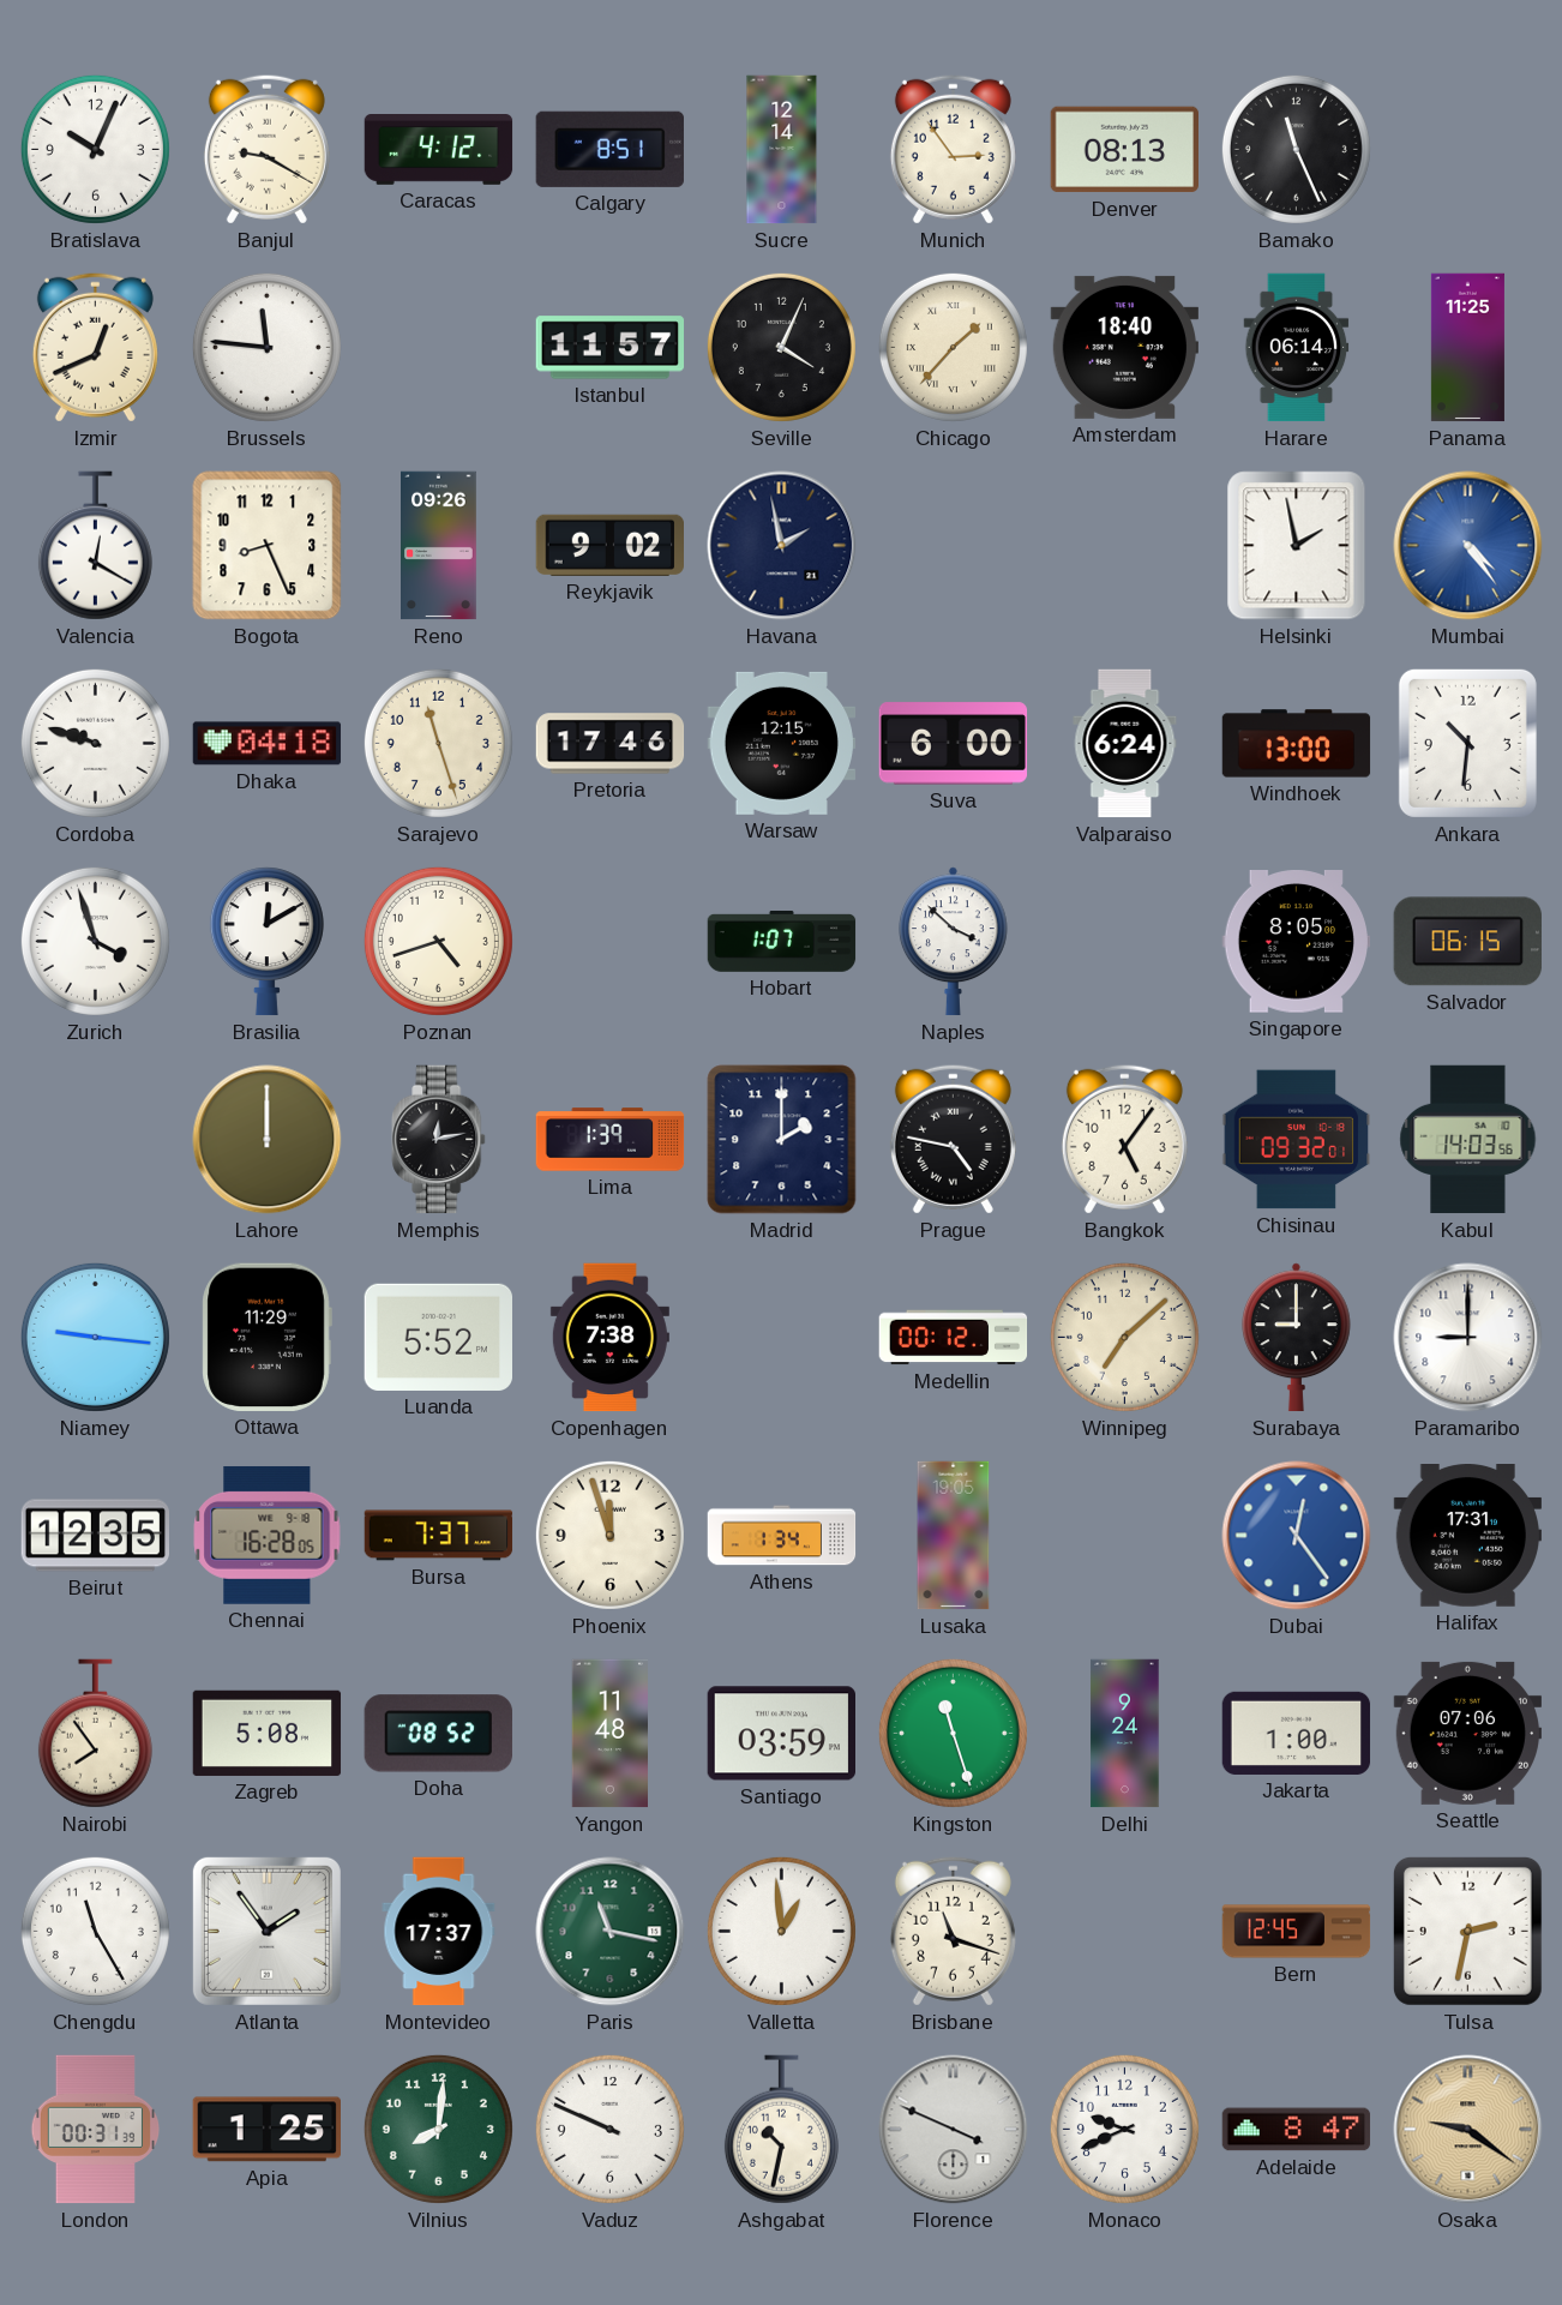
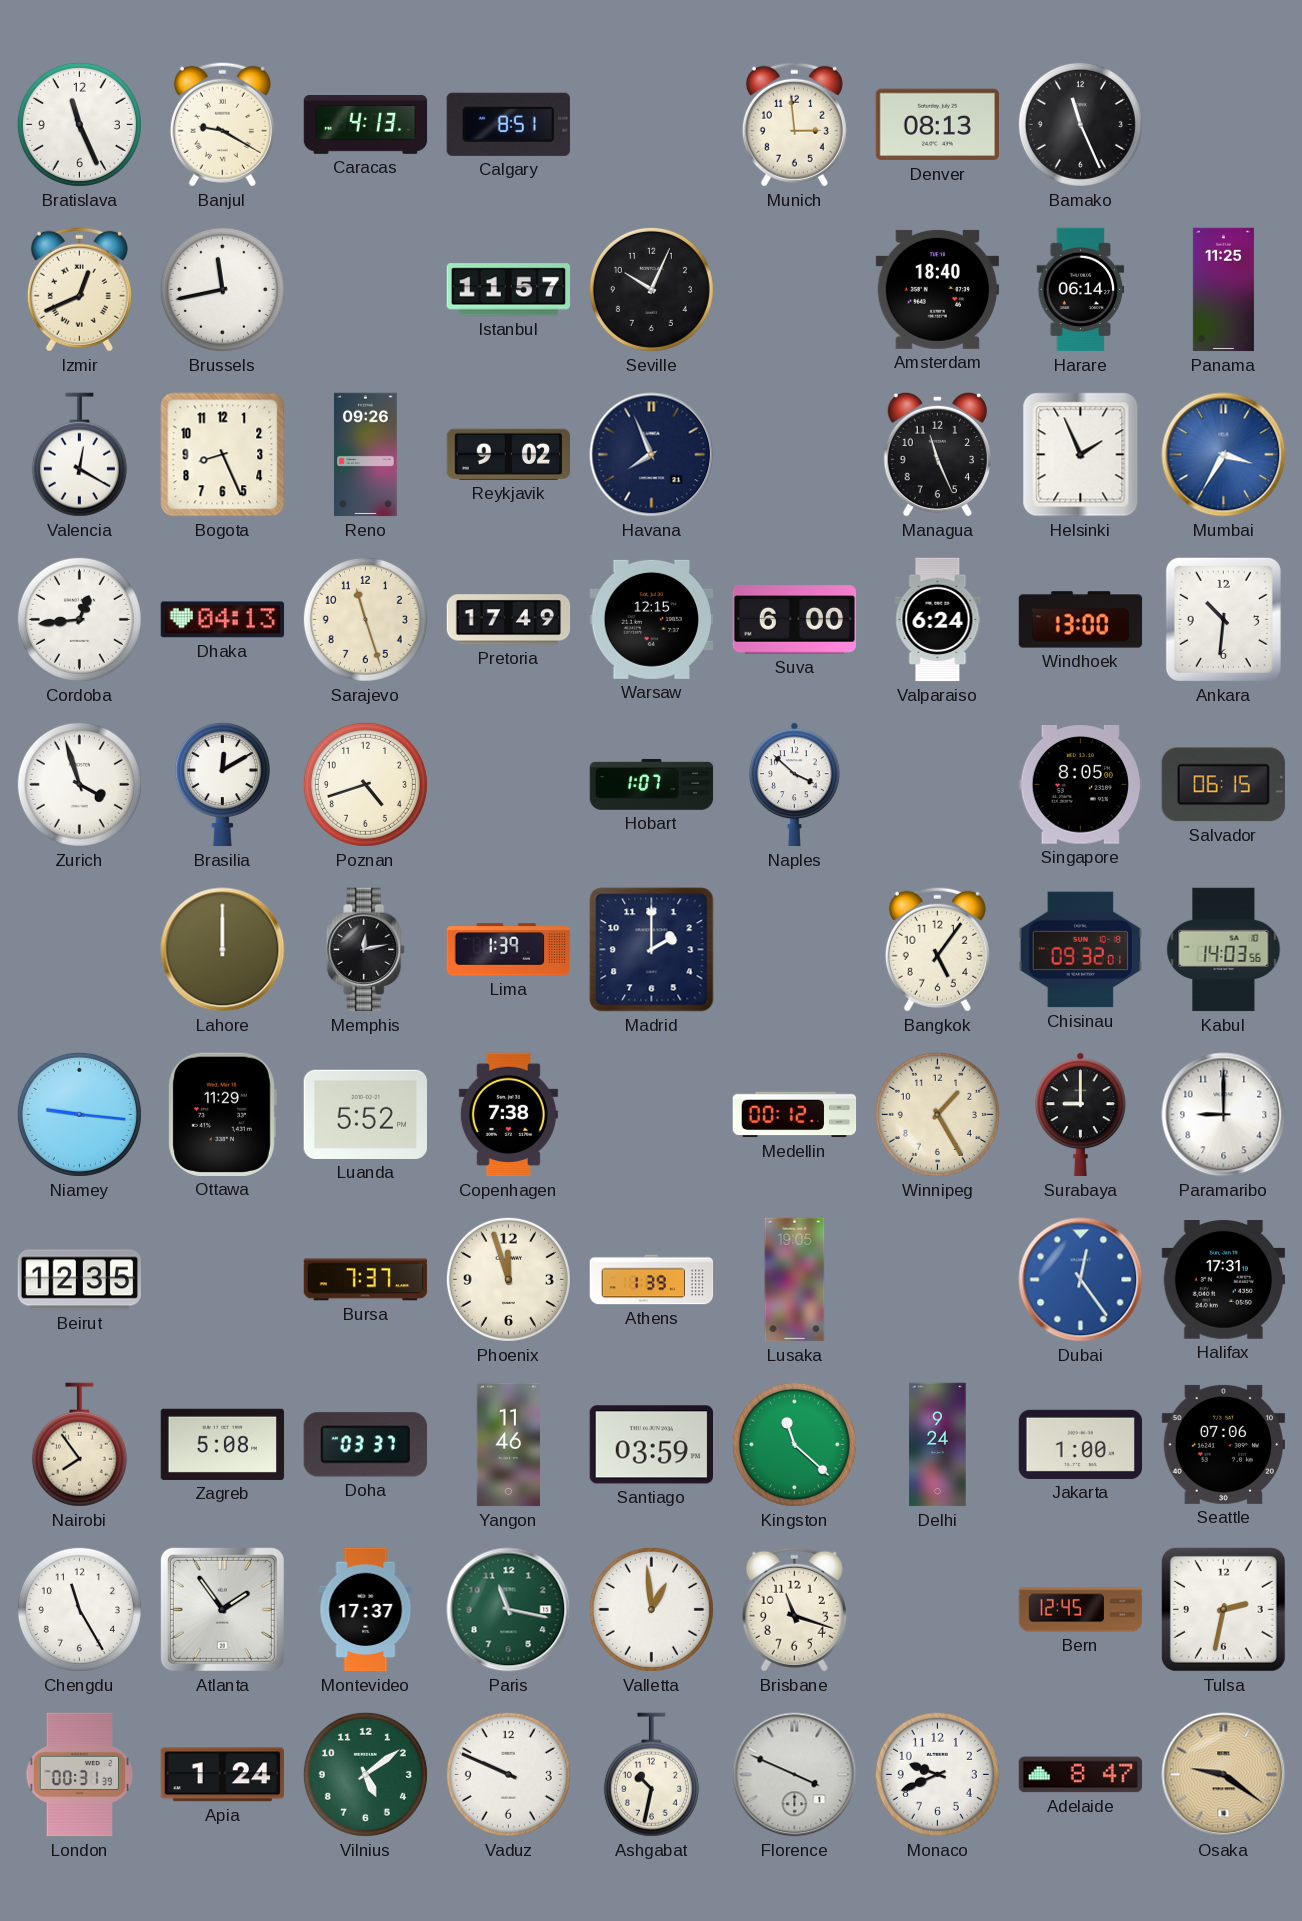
Bratislava: 10:04 -> 11:26
Caracas: 4:12 -> 4:13
Sucre: 12:14 -> none
Munich: 2:54 -> 2:59
Brussels: 11:46 -> 11:43
Seville: 4:04 -> 10:04
Chicago: 1:37 -> none
Havana: 1:58 -> 7:56
Managua: none -> 11:26
Helsinki: 1:58 -> 1:56
Mumbai: 4:24 -> 3:35
Cordoba: 9:48 -> 12:44
Dhaka: 04:18 -> 04:13
Pretoria: 17:46 -> 17:49
Prague: 4:47 -> none
Winnipeg: 7:08 -> 1:25
Chennai: 16:28 -> none
Athens: 1:34 -> 1:39
Doha: 08:52 -> 03:37
Yangon: 11:48 -> 11:46
Kingston: 11:27 -> 11:22
Apia: 1:25 -> 1:24
Vilnius: 8:01 -> 5:09
